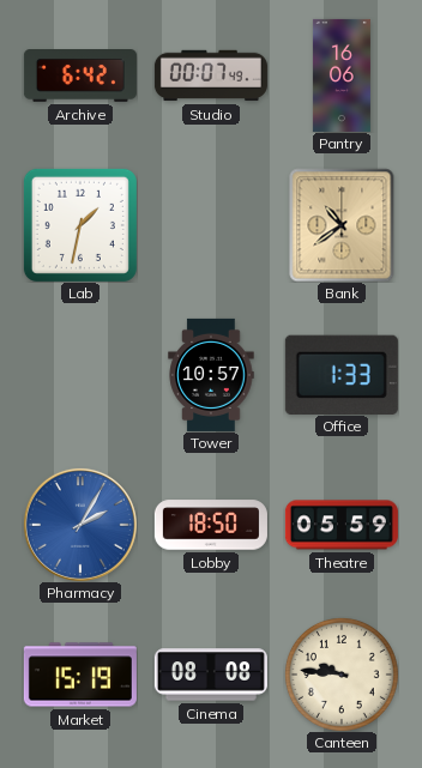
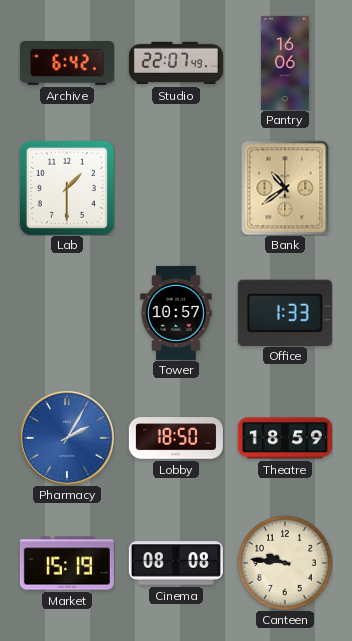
Studio: 00:07 -> 22:07
Lab: 1:32 -> 1:30
Theatre: 05:59 -> 18:59
